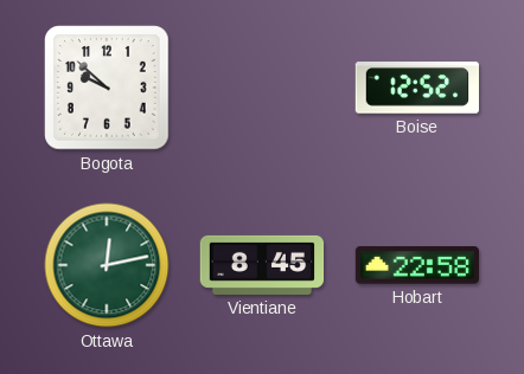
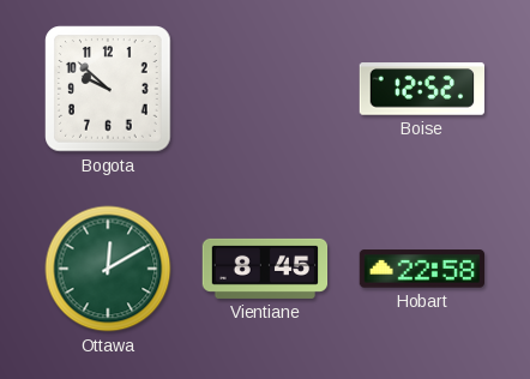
Ottawa: 12:13 -> 12:10
